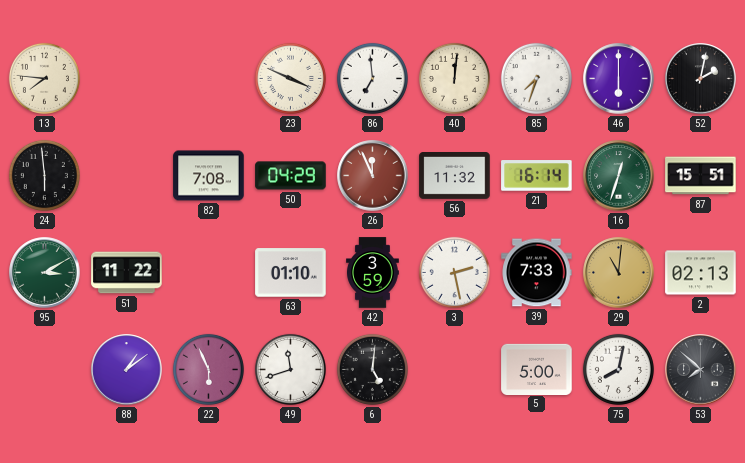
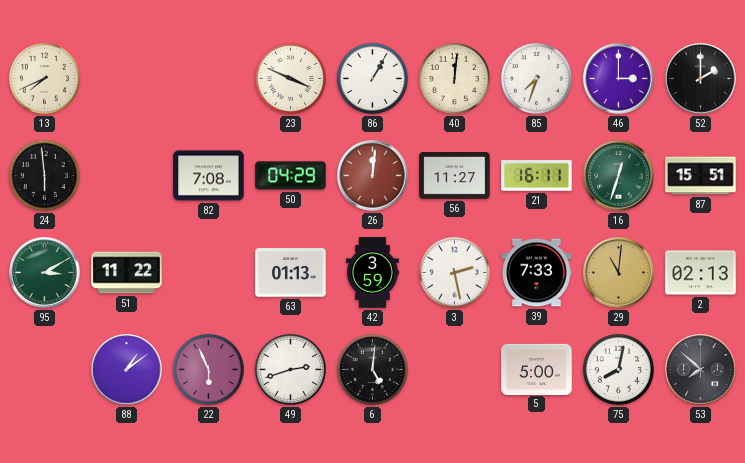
13: 7:46 -> 7:41
86: 6:59 -> 1:05
46: 6:00 -> 3:00
52: 2:02 -> 2:00
26: 11:56 -> 12:01
56: 11:32 -> 11:27
21: 16:14 -> 16:11
63: 01:10 -> 01:13
49: 11:42 -> 2:42
